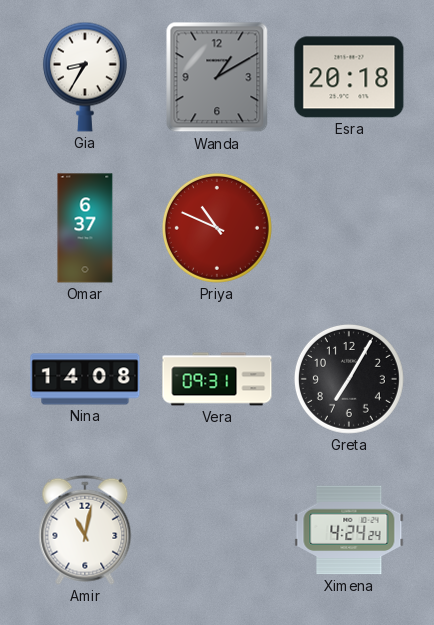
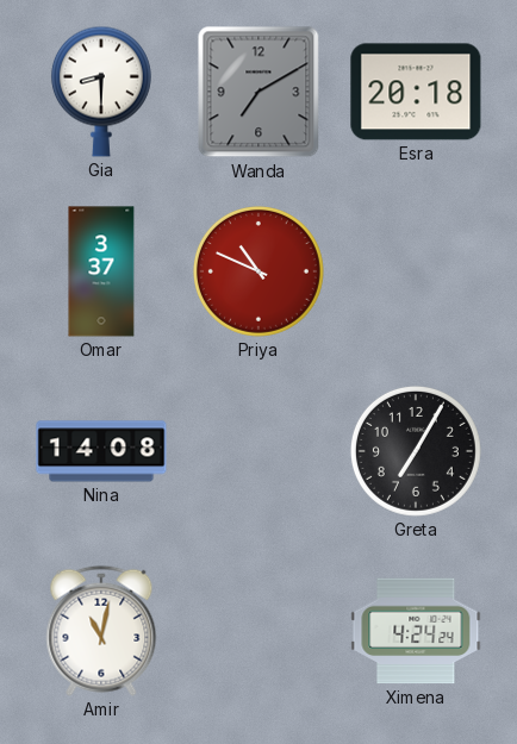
Gia: 8:35 -> 8:30
Wanda: 1:10 -> 7:10
Omar: 6:37 -> 3:37
Vera: 09:31 -> none
